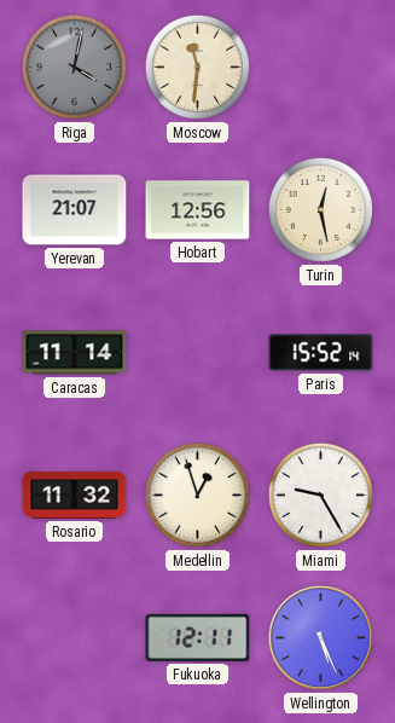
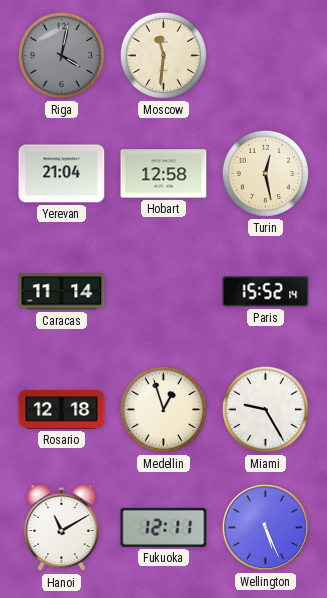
Yerevan: 21:07 -> 21:04
Hobart: 12:56 -> 12:58
Rosario: 11:32 -> 12:18
Hanoi: none -> 11:10
